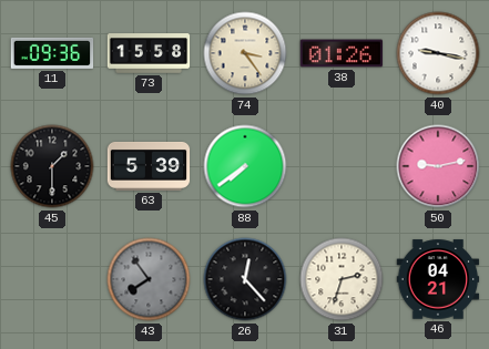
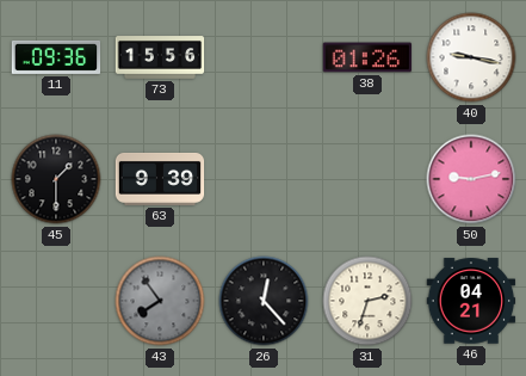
73: 15:58 -> 15:56
74: 3:24 -> none
63: 5:39 -> 9:39
88: 7:39 -> none
